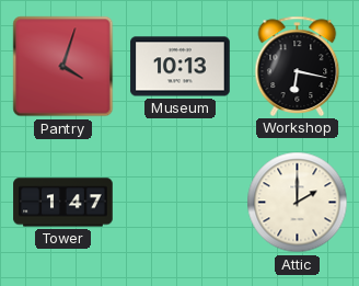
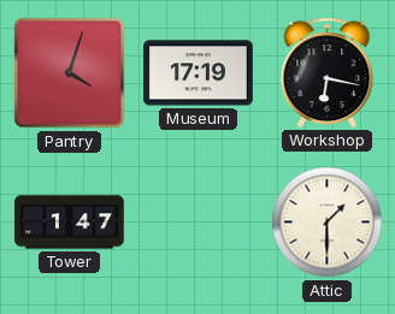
Museum: 10:13 -> 17:19
Attic: 2:00 -> 1:30
